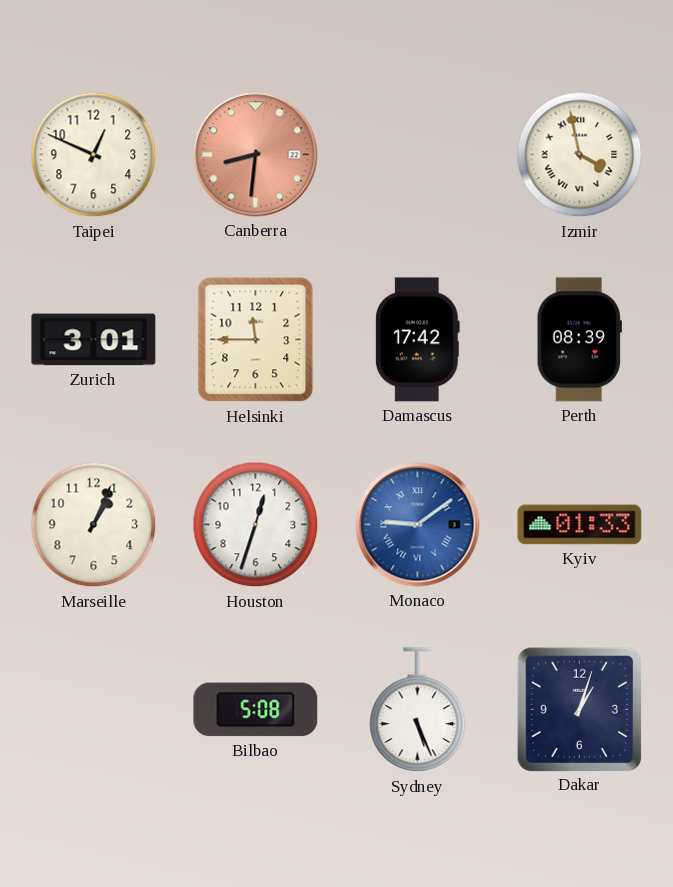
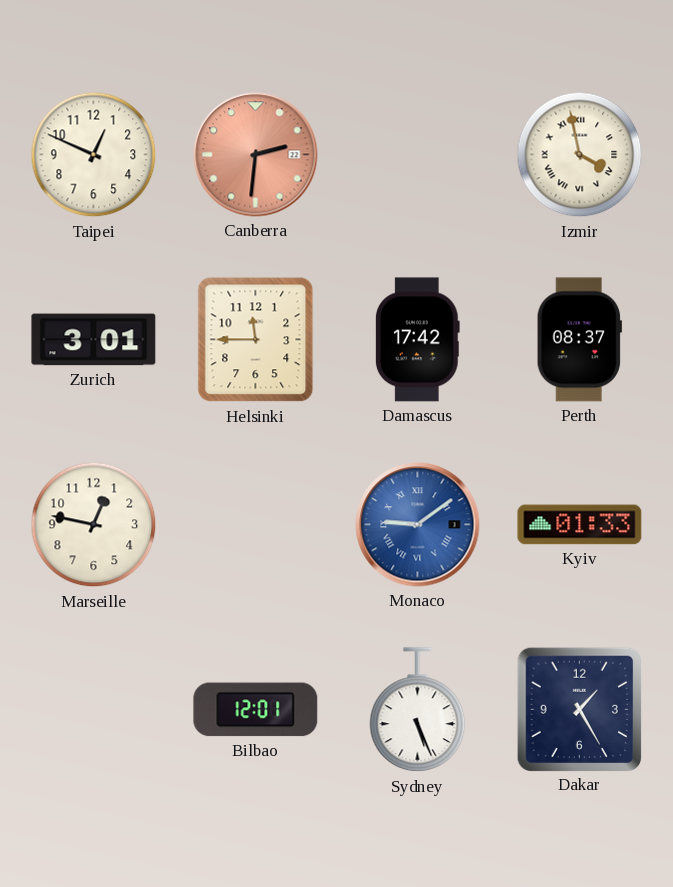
Canberra: 8:31 -> 2:31
Perth: 08:39 -> 08:37
Marseille: 1:04 -> 12:47
Houston: 12:33 -> none
Bilbao: 5:08 -> 12:01
Dakar: 1:03 -> 1:25
